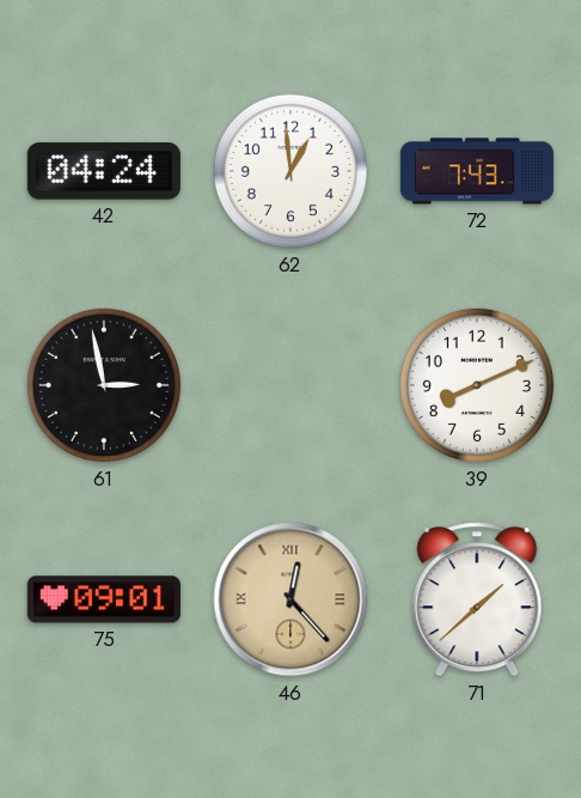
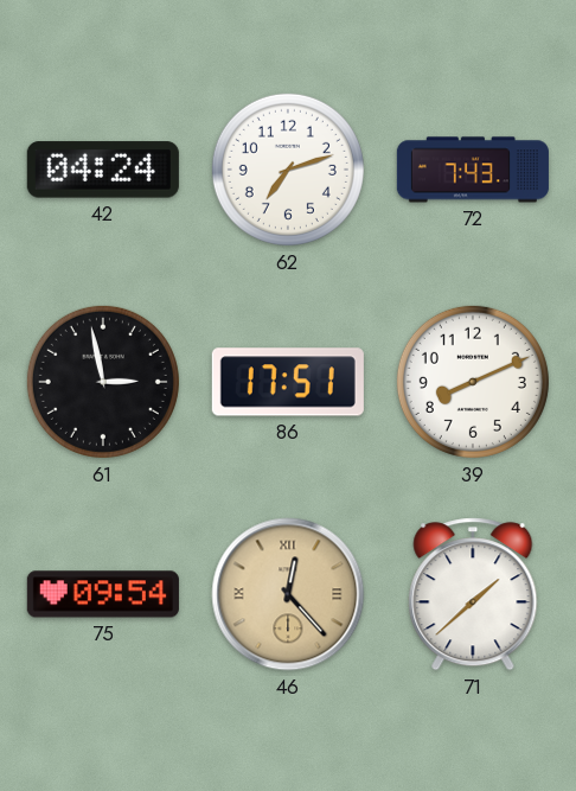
62: 12:59 -> 7:12
86: none -> 17:51
75: 09:01 -> 09:54
